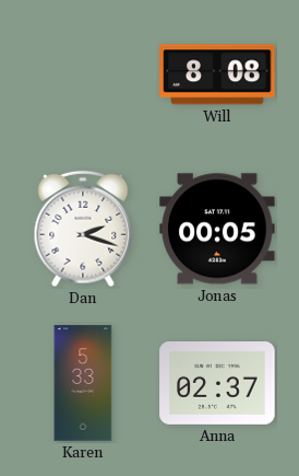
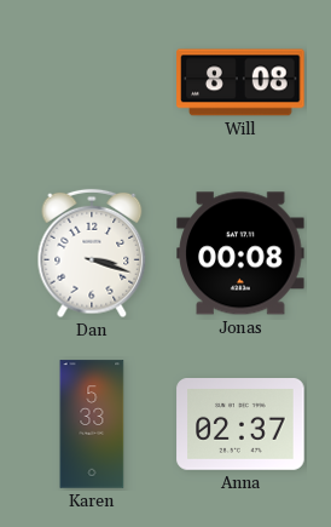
Dan: 2:18 -> 3:18
Jonas: 00:05 -> 00:08
